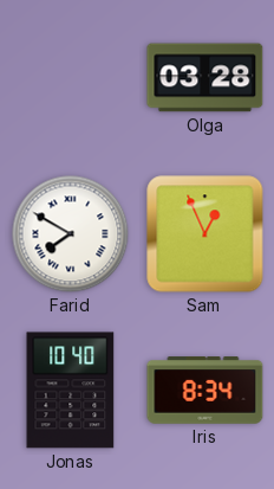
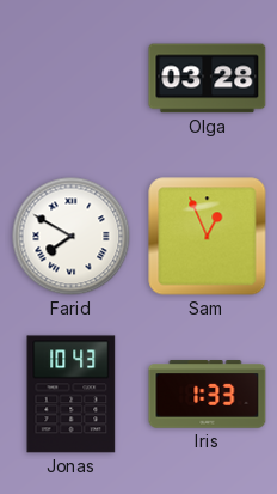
Jonas: 10:40 -> 10:43
Iris: 8:34 -> 1:33
